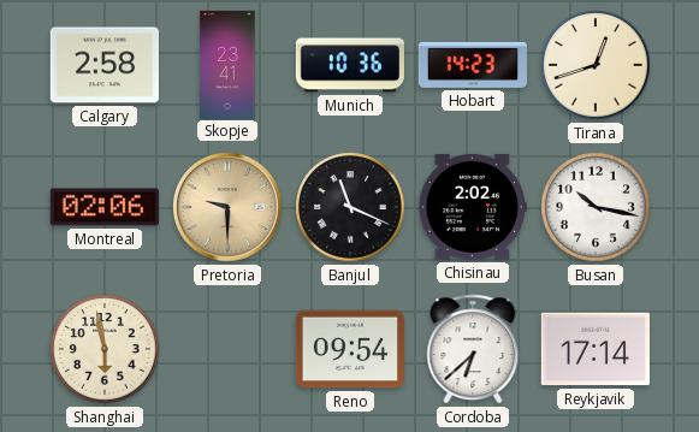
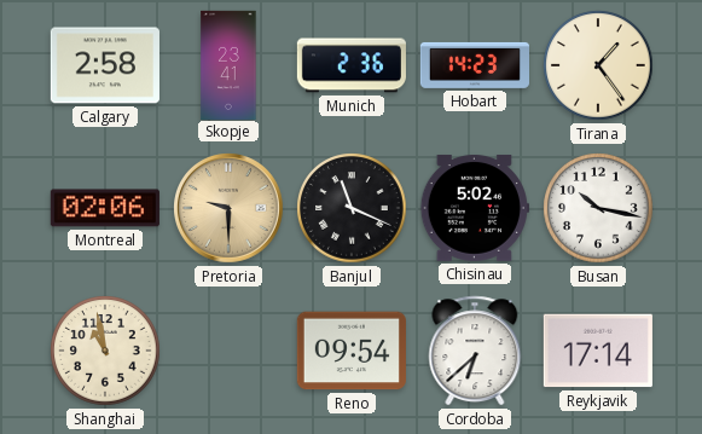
Munich: 10:36 -> 2:36
Tirana: 12:42 -> 1:24
Chisinau: 2:02 -> 5:02
Shanghai: 5:58 -> 10:58
